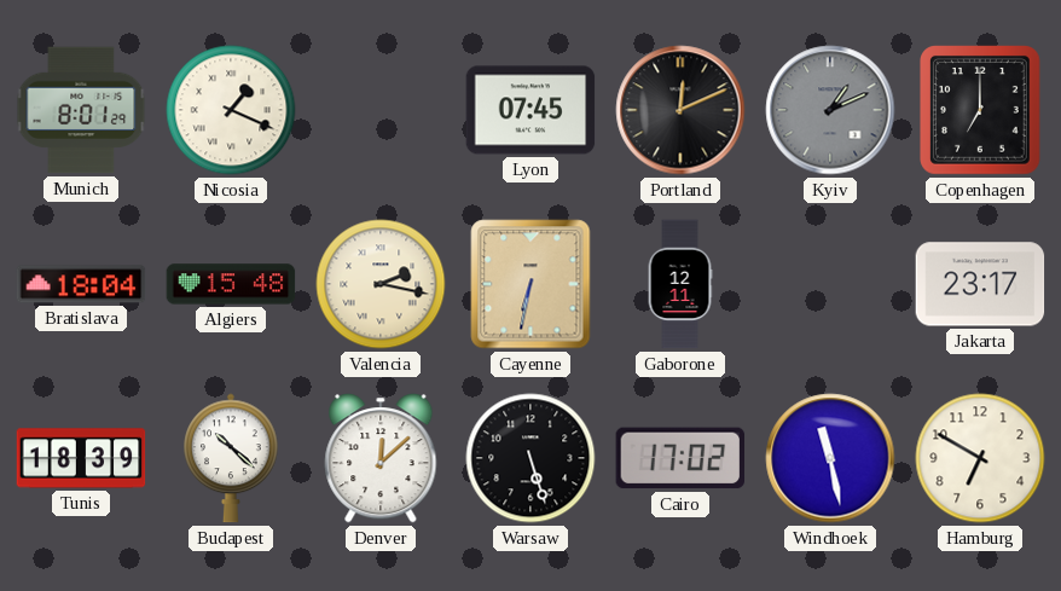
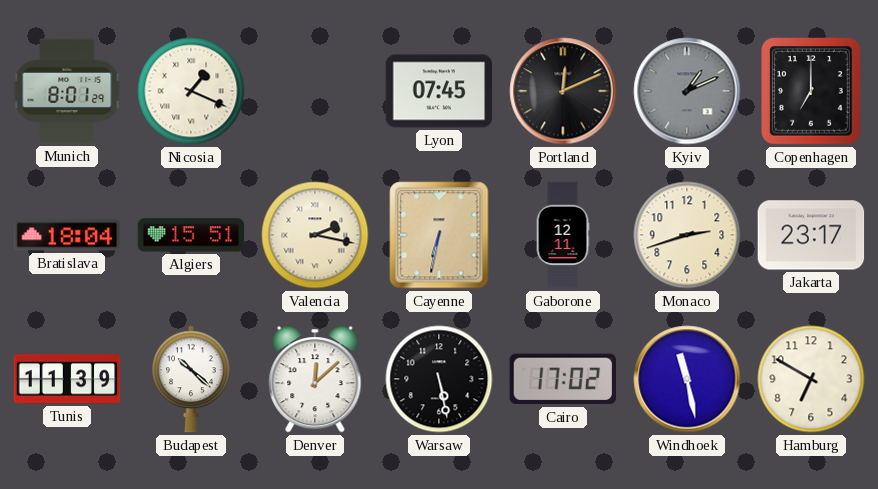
Algiers: 15:48 -> 15:51
Monaco: none -> 2:42
Tunis: 18:39 -> 11:39
Warsaw: 5:27 -> 5:28
